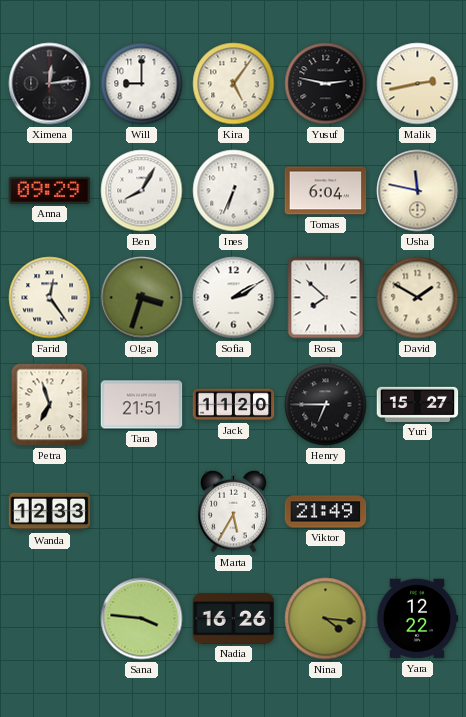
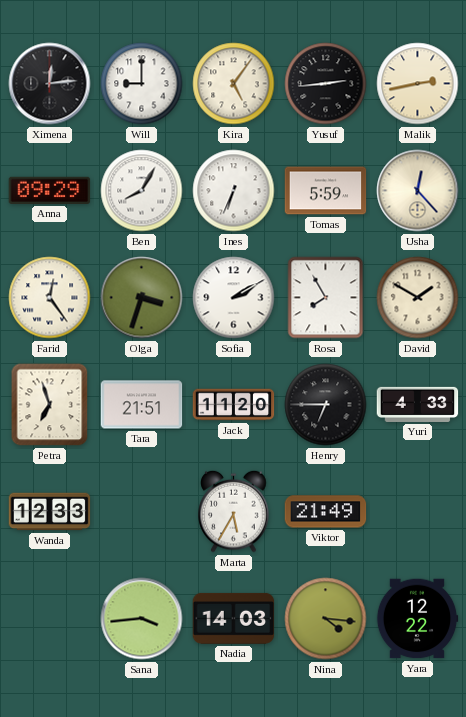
Yusuf: 2:47 -> 2:44
Tomas: 6:04 -> 5:59
Usha: 11:47 -> 12:23
Rosa: 7:52 -> 7:55
Yuri: 15:27 -> 4:33
Sana: 3:46 -> 3:44
Nadia: 16:26 -> 14:03
